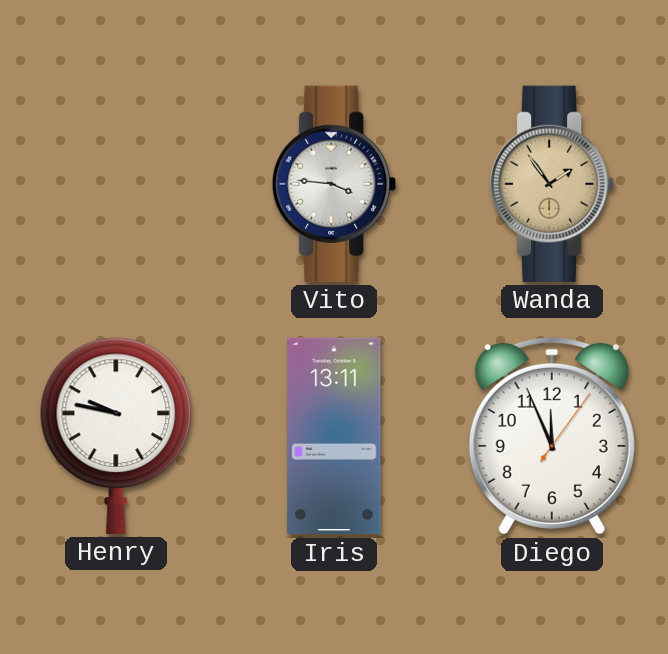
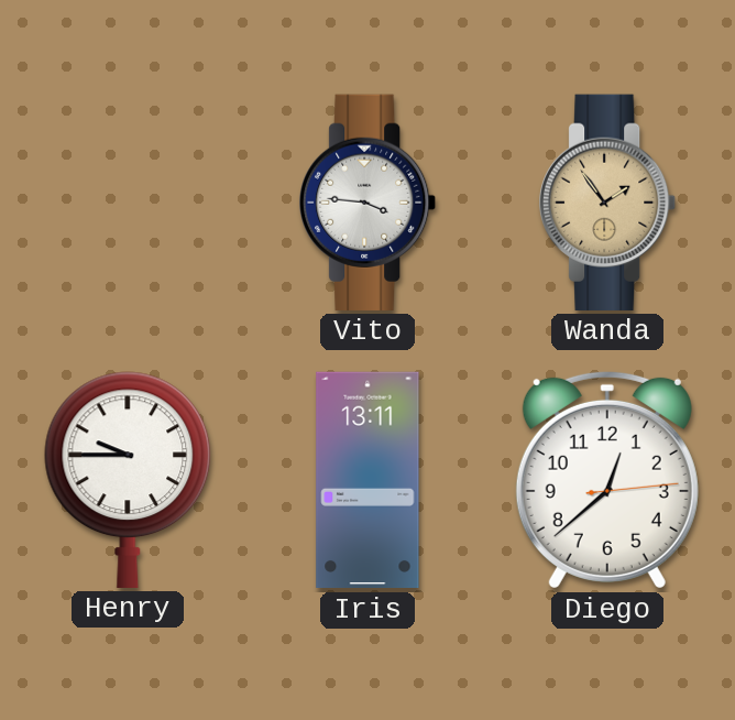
Henry: 9:47 -> 9:45
Diego: 11:56 -> 12:38
